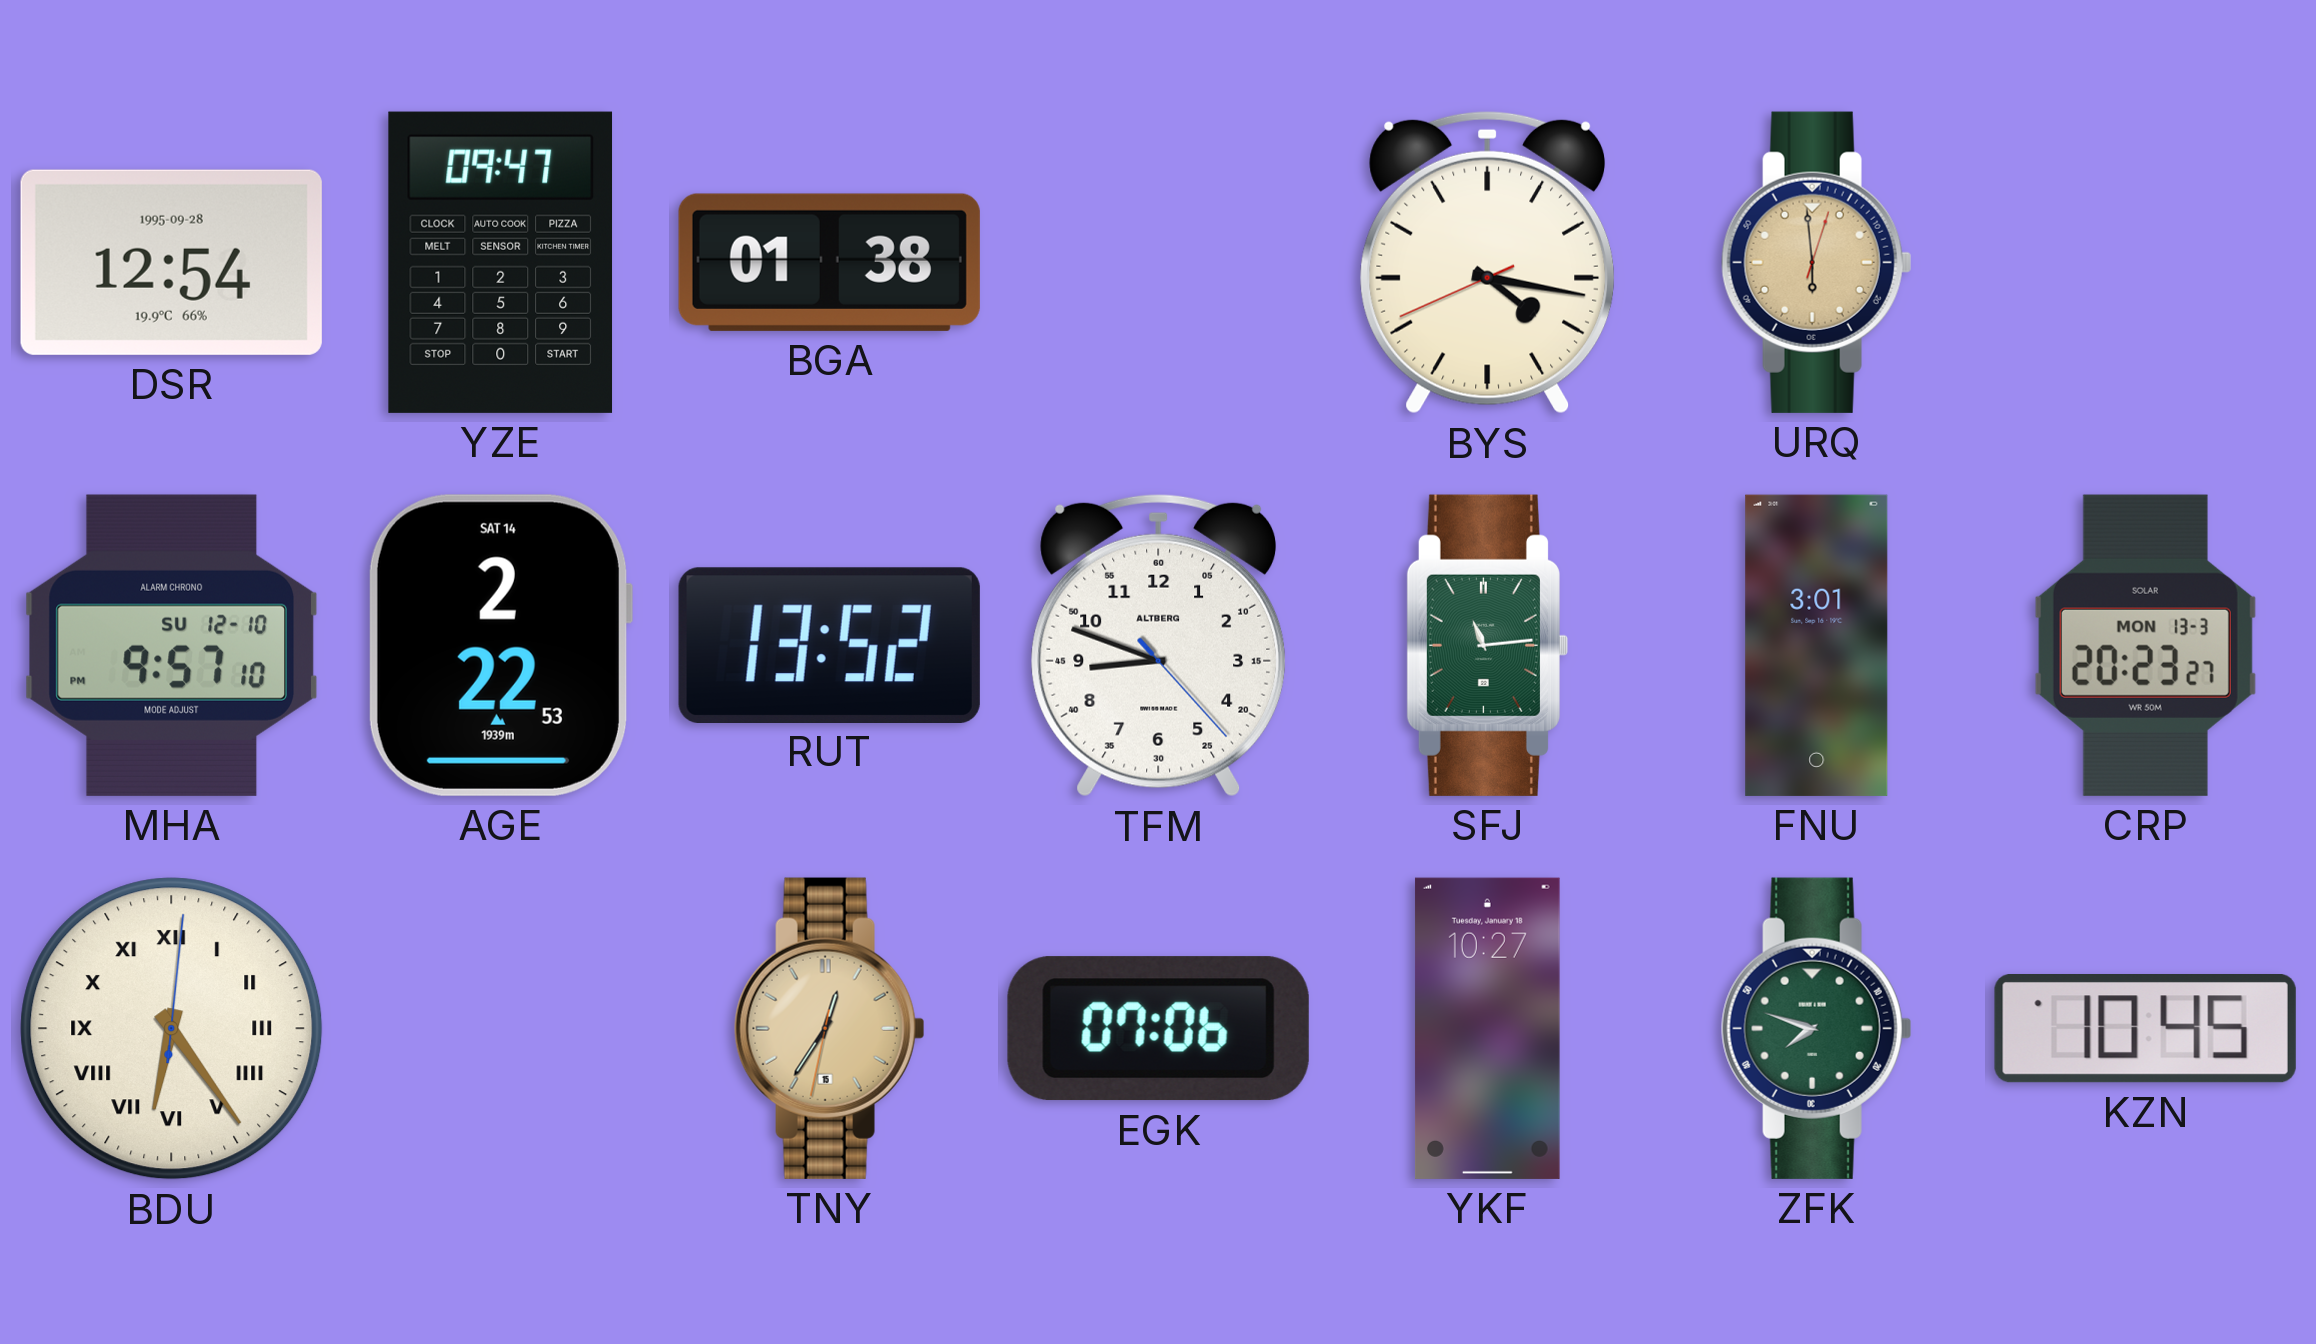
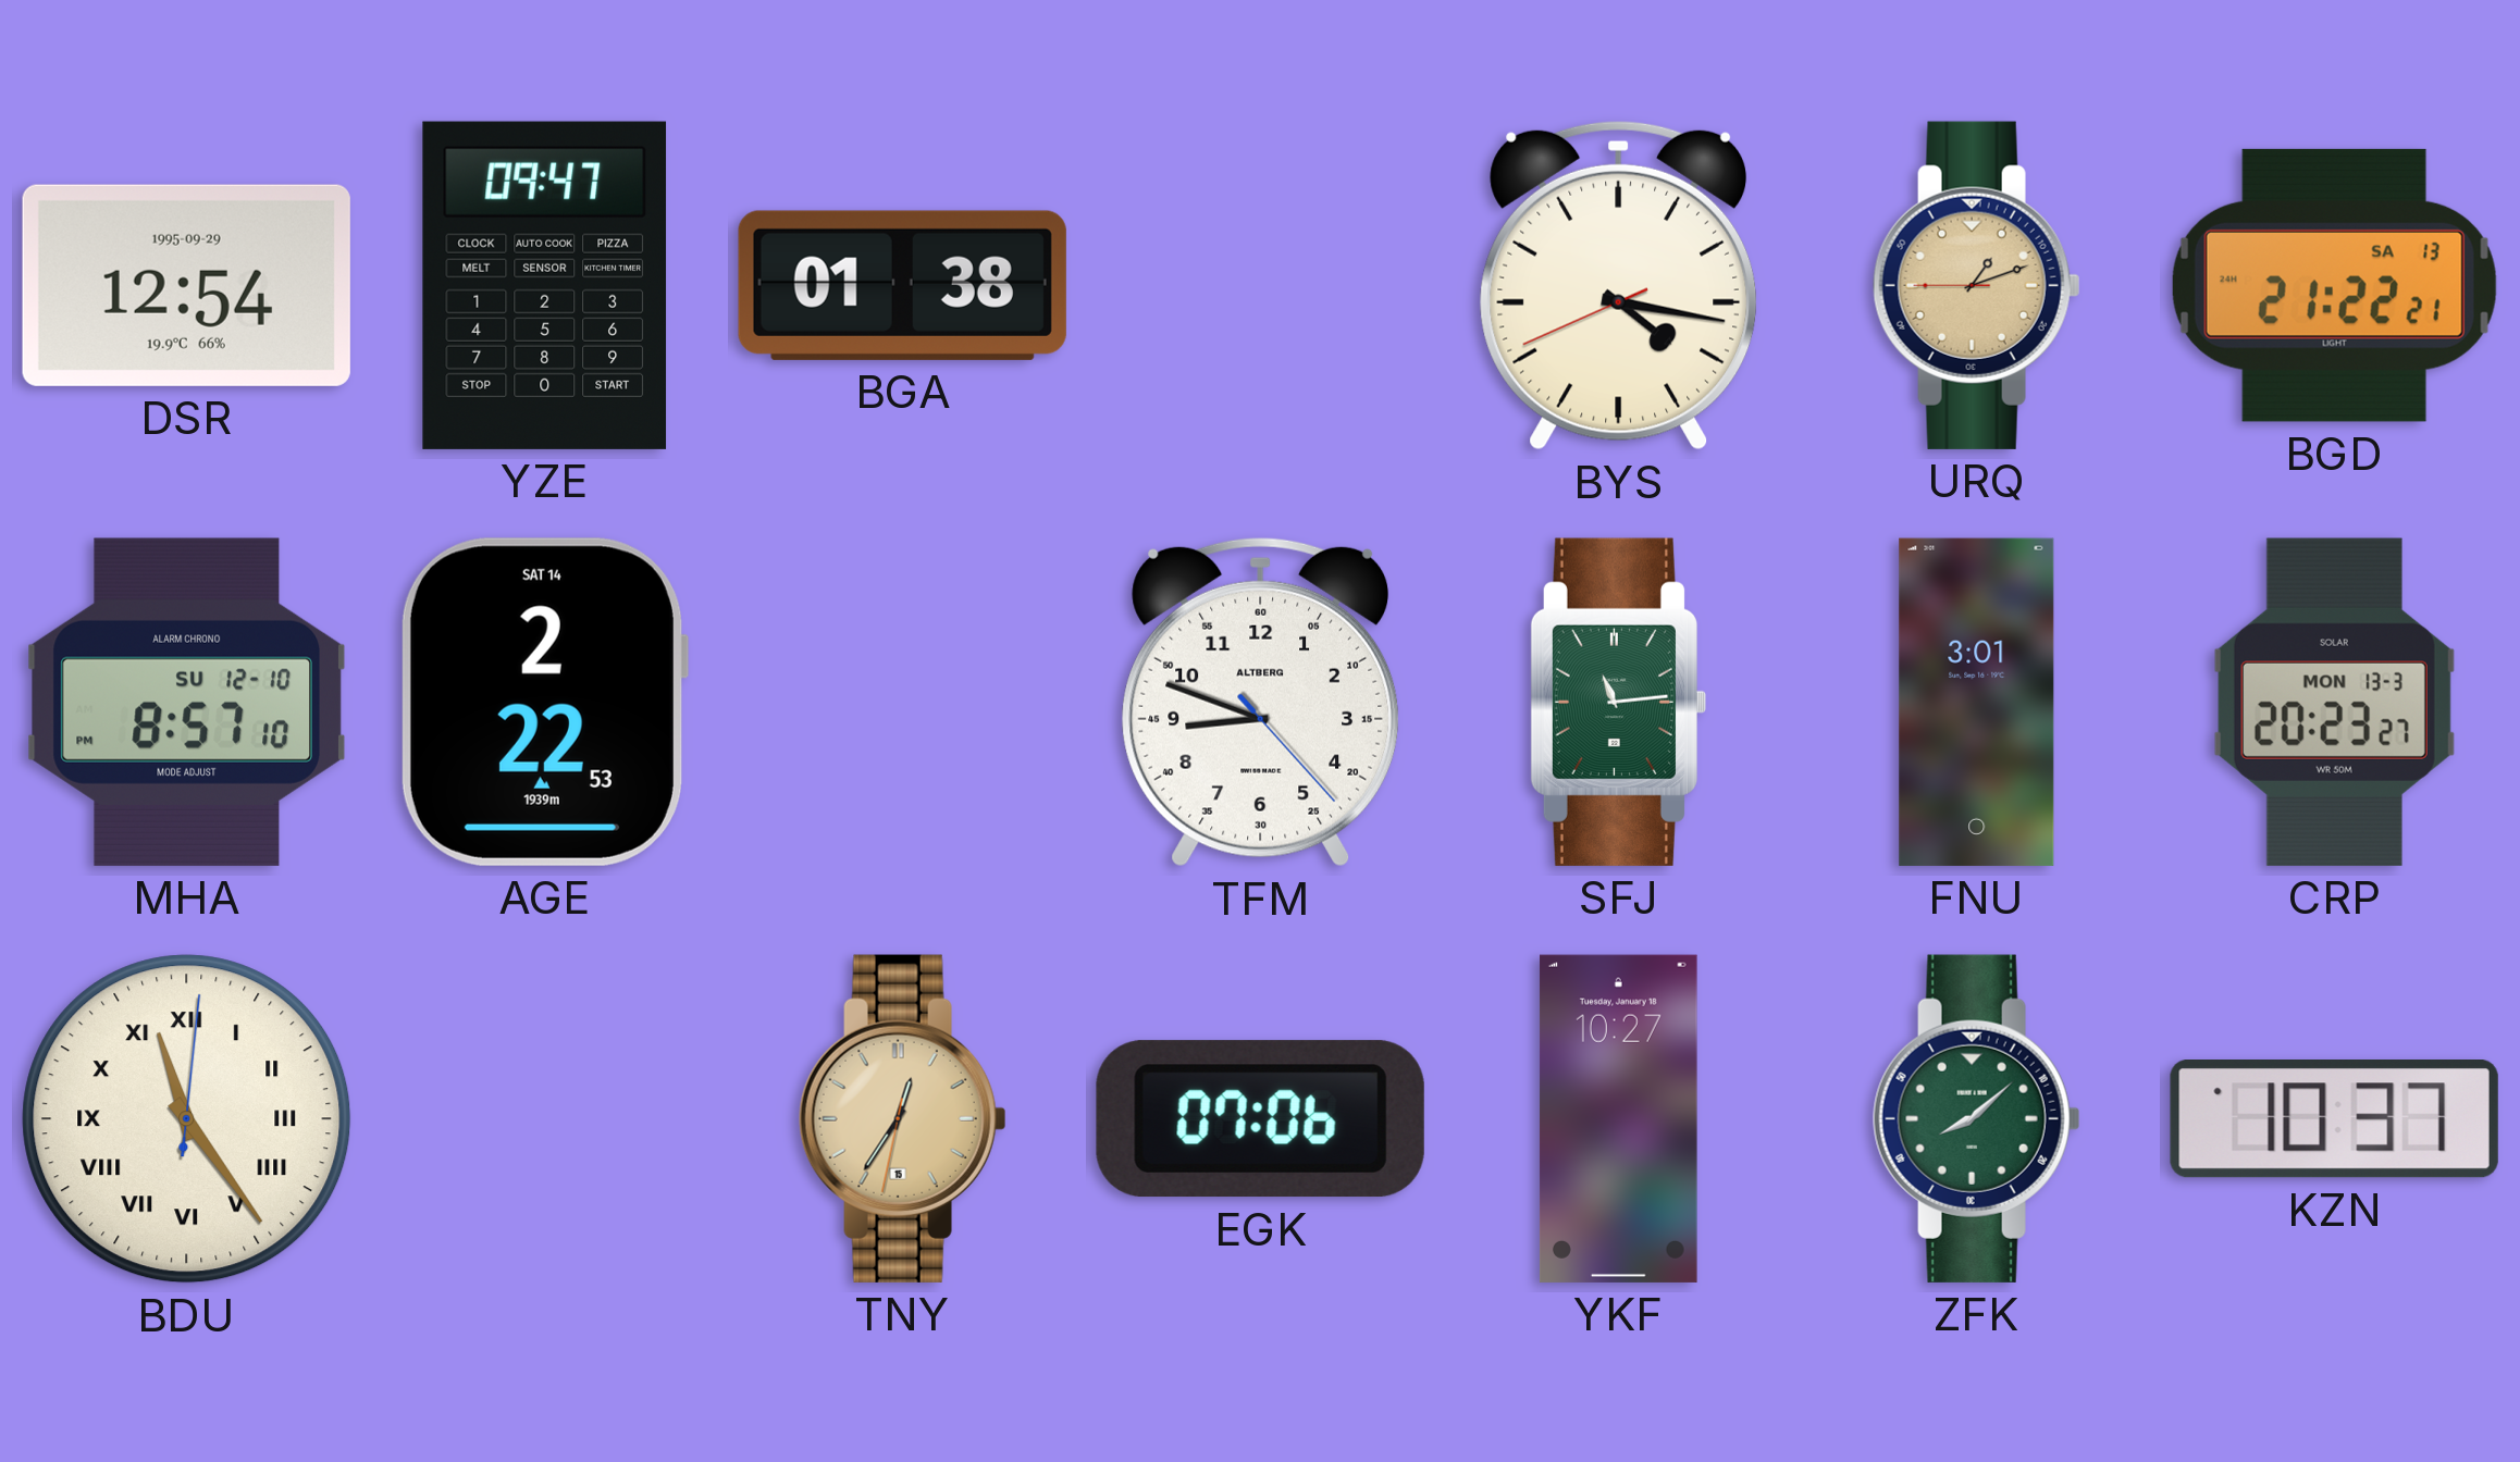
DSR date: 1995-09-28 -> 1995-09-29
URQ: 5:59 -> 1:11
BGD: none -> 21:22
MHA: 9:57 -> 8:57
RUT: 13:52 -> none
BDU: 6:24 -> 11:24
ZFK: 7:48 -> 8:08
KZN: 10:45 -> 10:37
